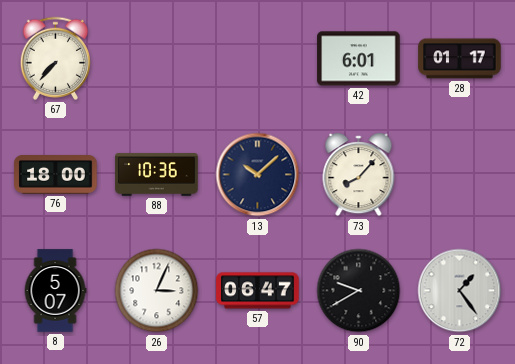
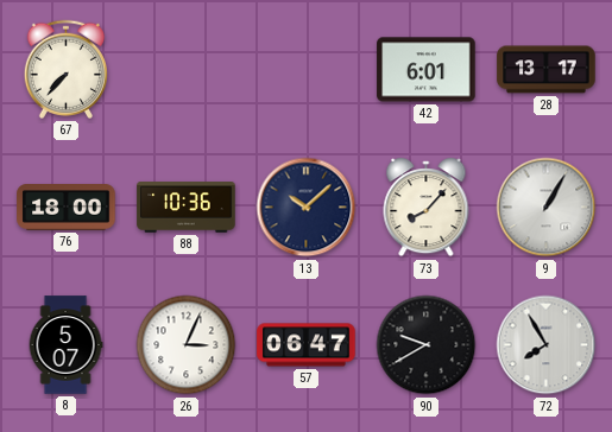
28: 01:17 -> 13:17
9: none -> 1:05
72: 1:24 -> 7:55
